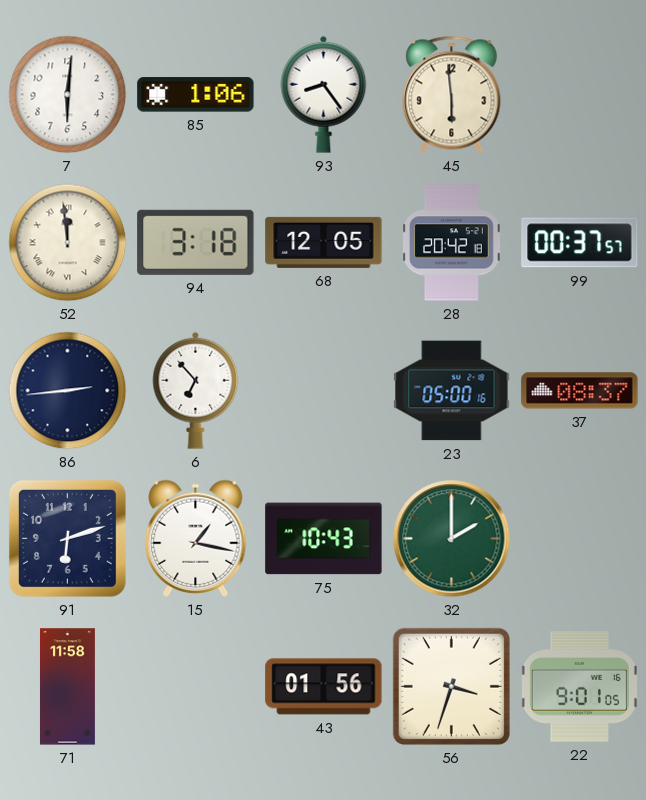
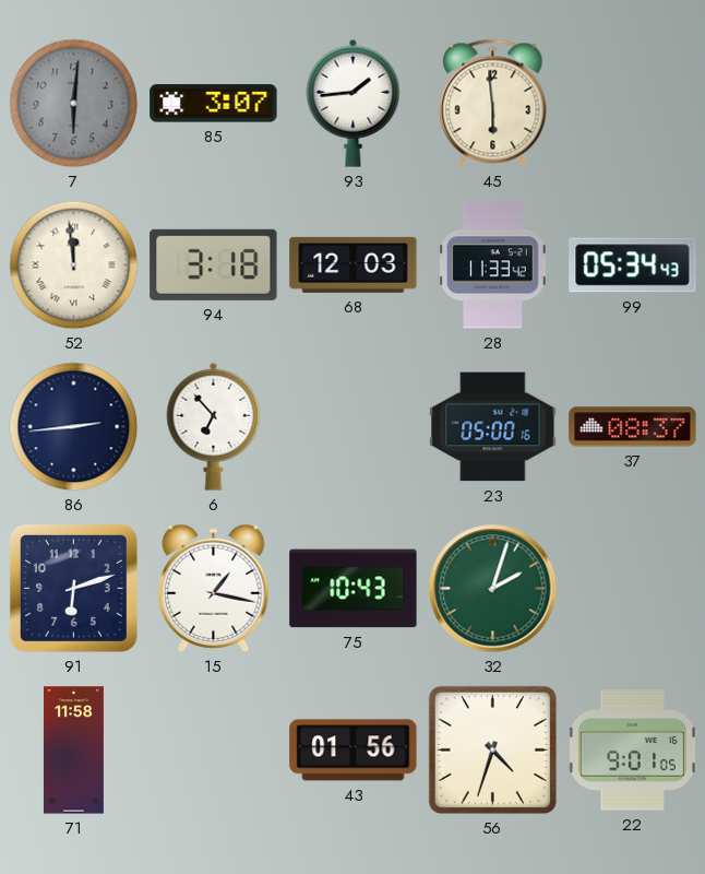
7 dial: white -> grey
85: 1:06 -> 3:07
93: 8:24 -> 1:44
68: 12:05 -> 12:03
28: 20:42 -> 11:33
99: 00:37 -> 05:34
32: 2:00 -> 2:03
56: 3:33 -> 4:33
